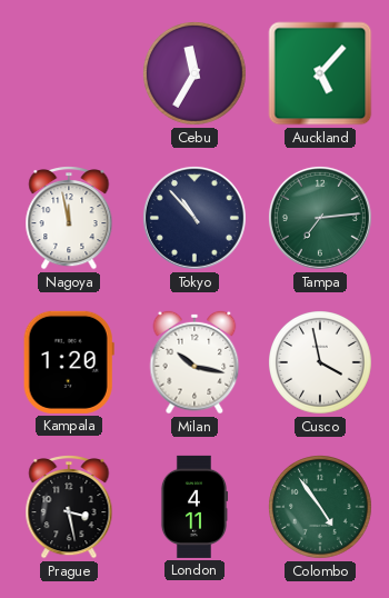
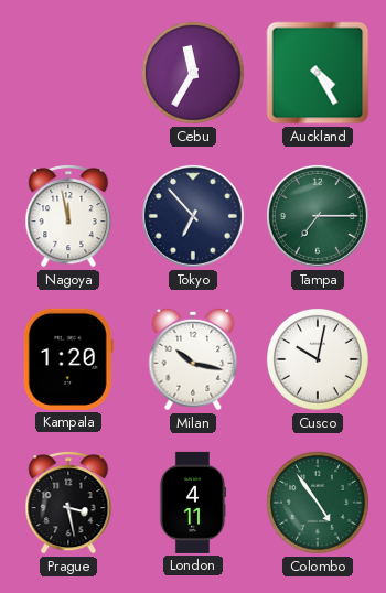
Auckland: 5:07 -> 4:25
Tokyo: 10:53 -> 6:53
Tampa: 7:14 -> 7:15
Cusco: 3:58 -> 10:02
